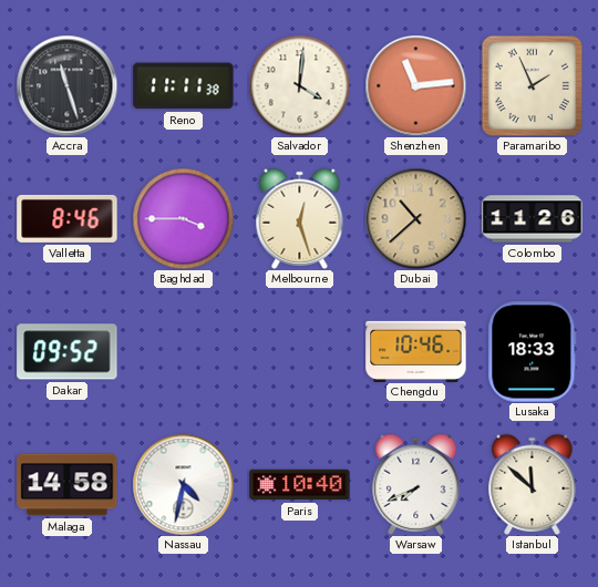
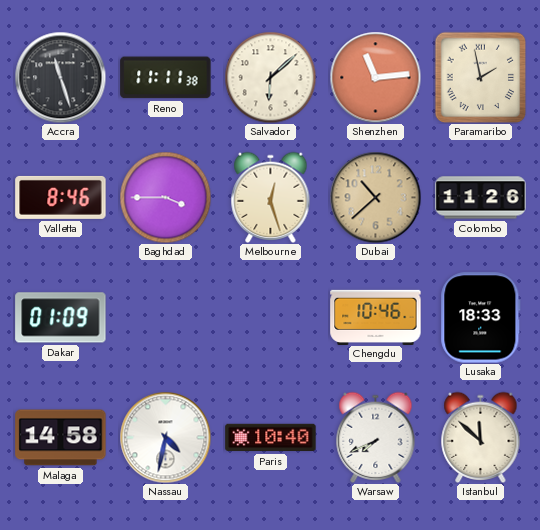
Salvador: 4:01 -> 6:08
Paramaribo: 1:56 -> 1:58
Dakar: 09:52 -> 01:09
